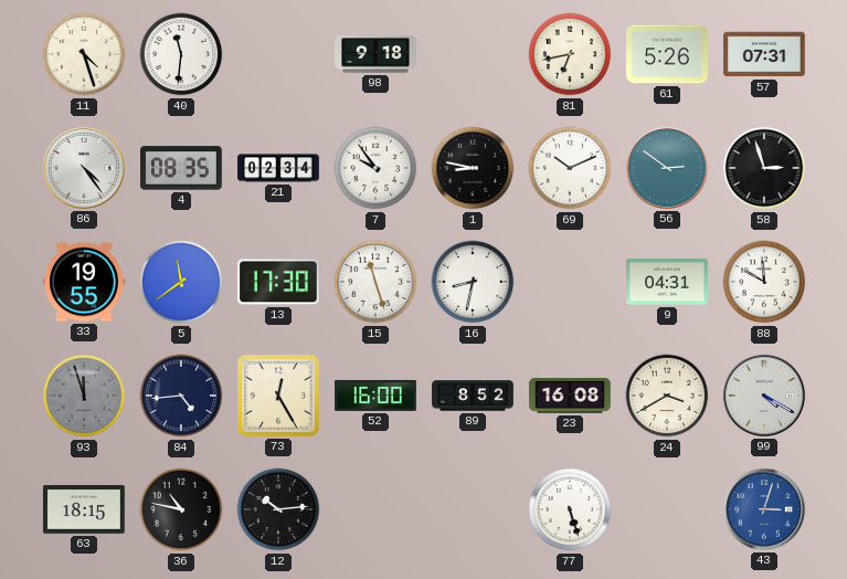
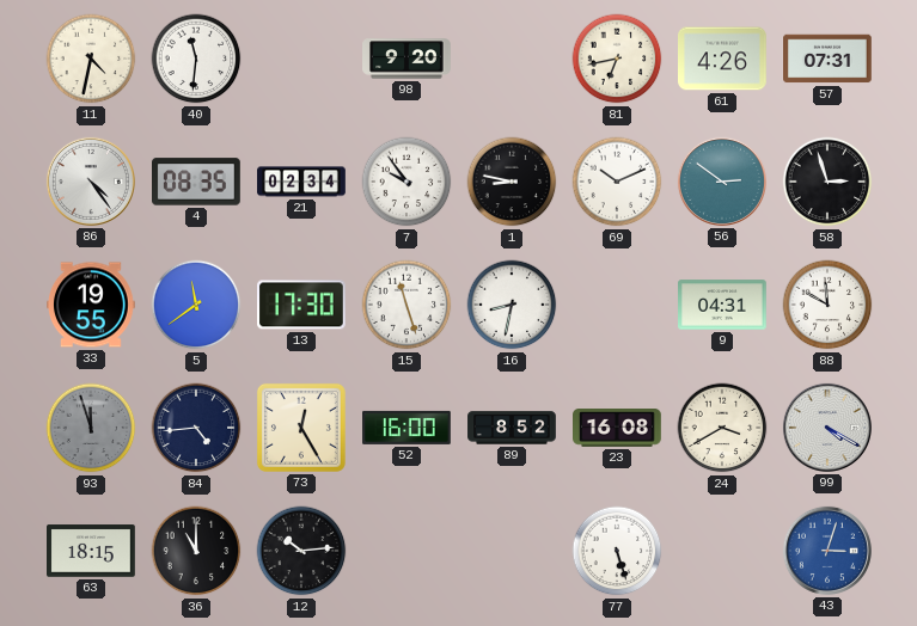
11: 4:27 -> 4:32
98: 9:18 -> 9:20
61: 5:26 -> 4:26
36: 10:47 -> 11:00
